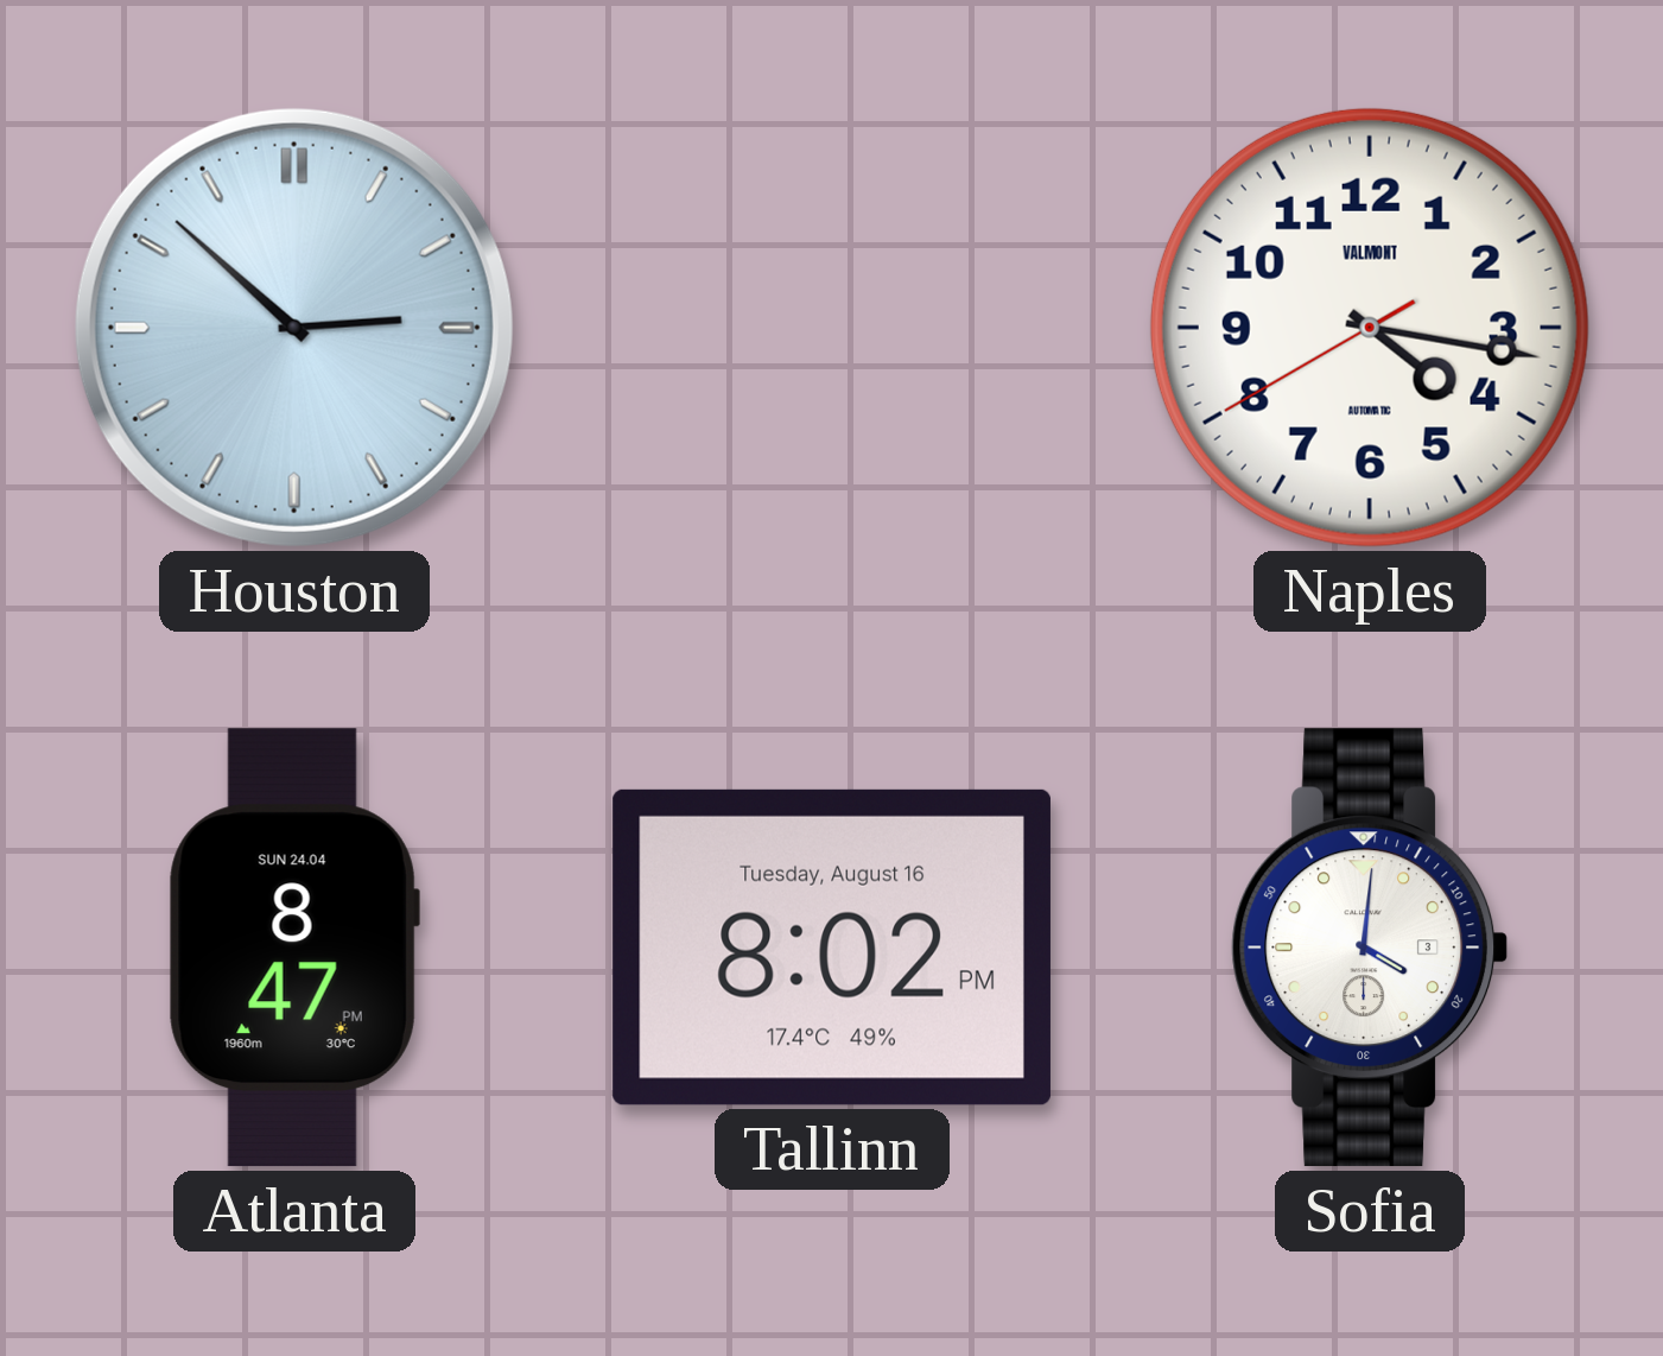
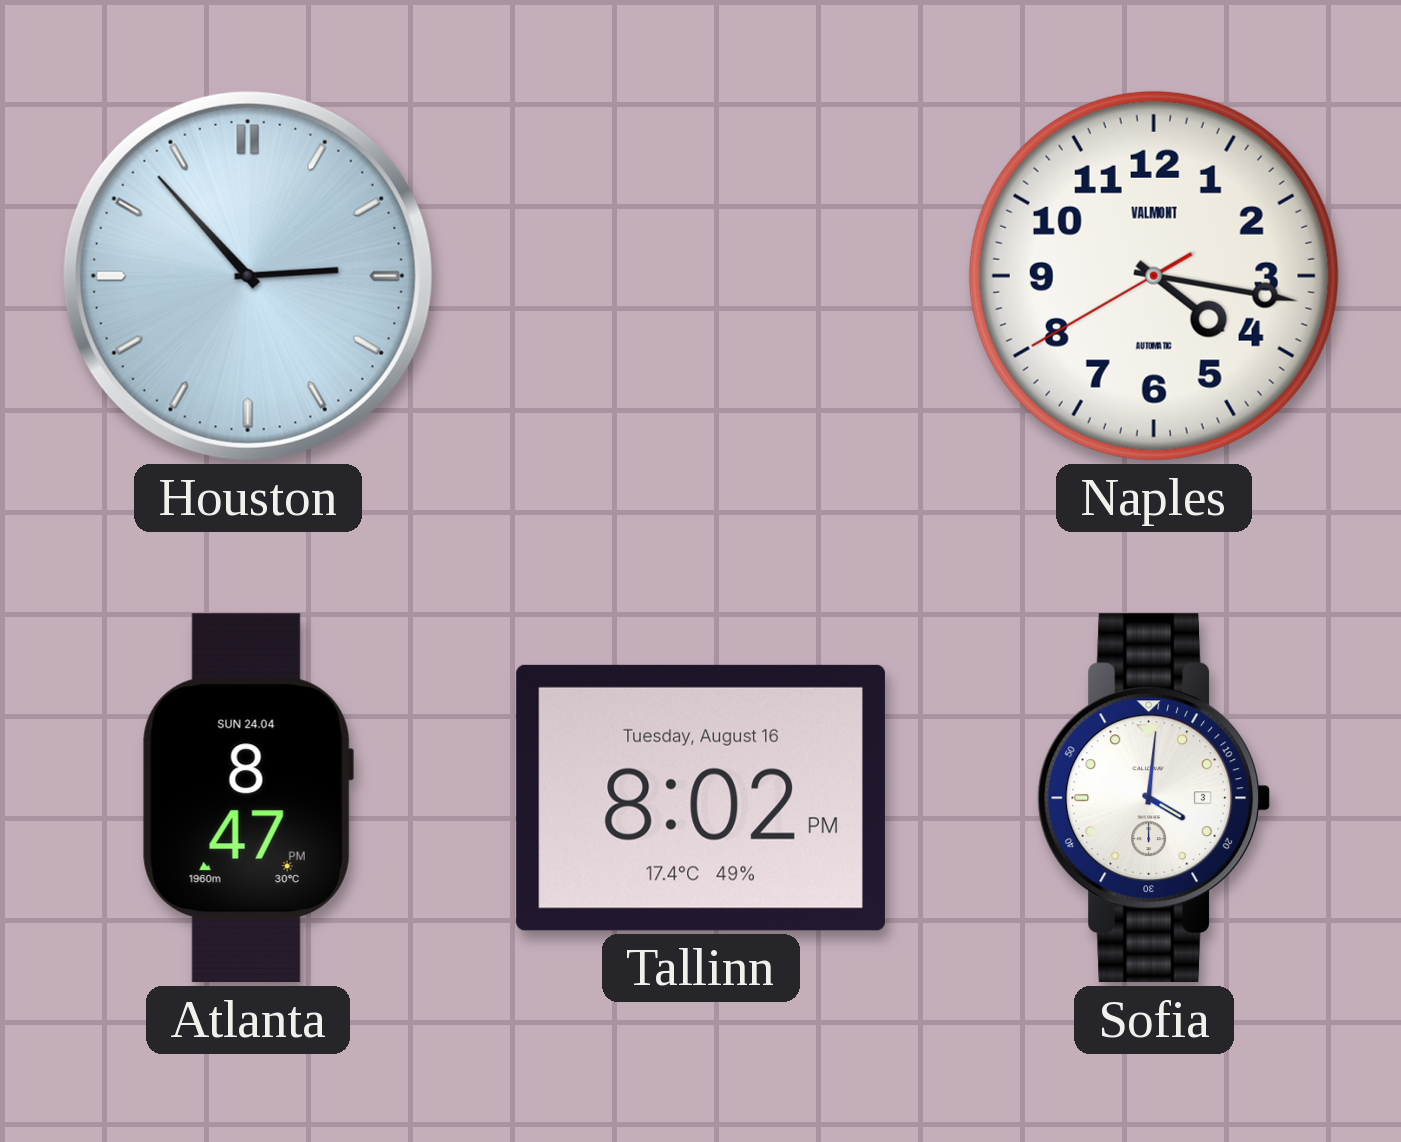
Houston: 2:52 -> 2:53
